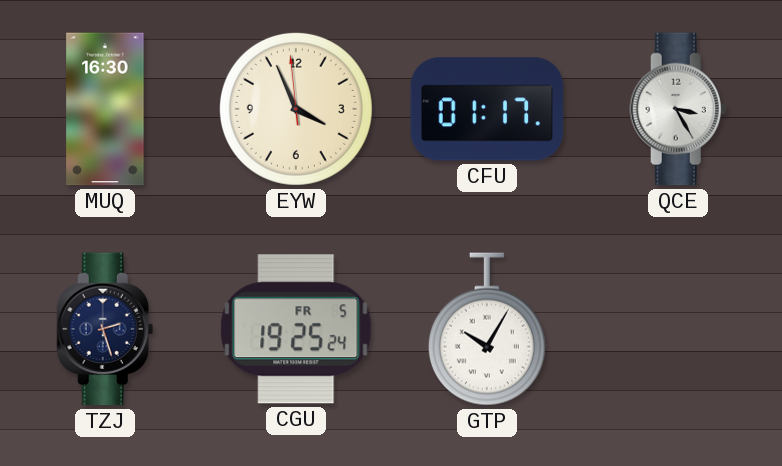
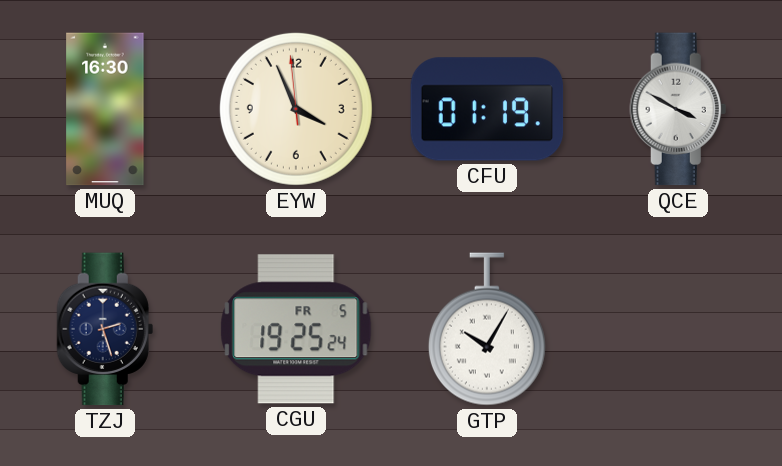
CFU: 01:17 -> 01:19
QCE: 3:25 -> 3:50
